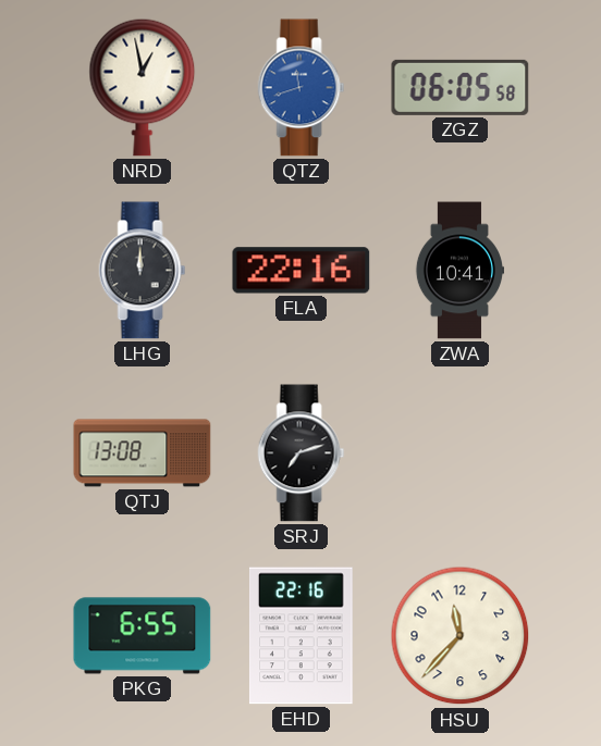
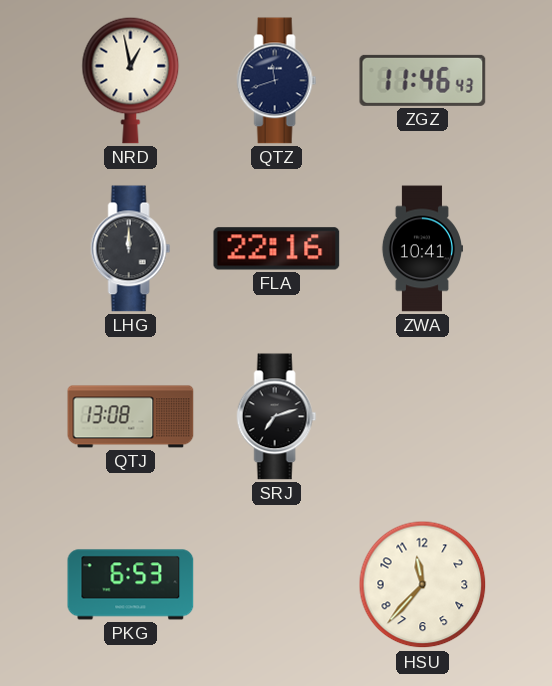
QTZ dial: blue -> navy
ZGZ: 06:05 -> 11:46
PKG: 6:55 -> 6:53
EHD: 22:16 -> none
